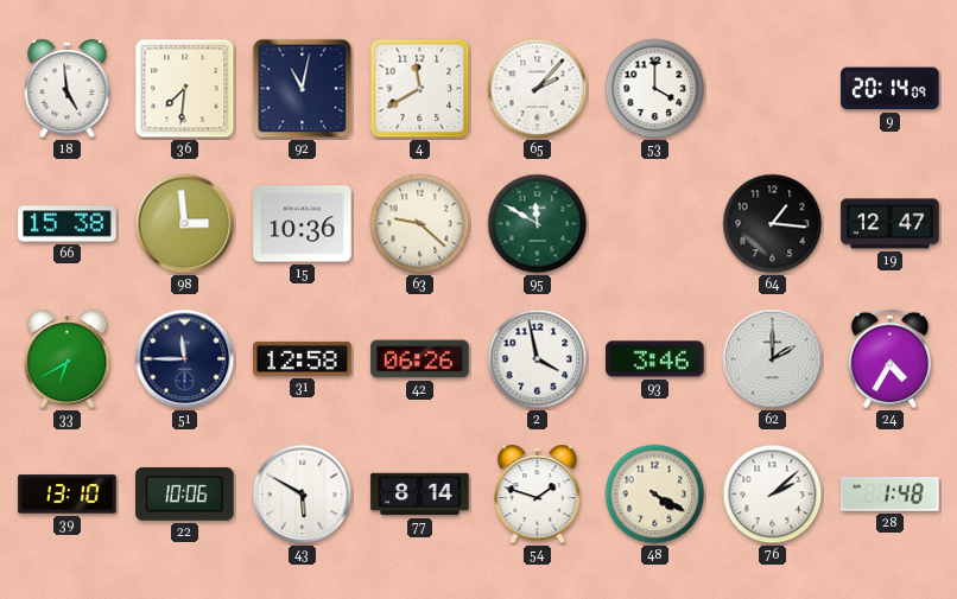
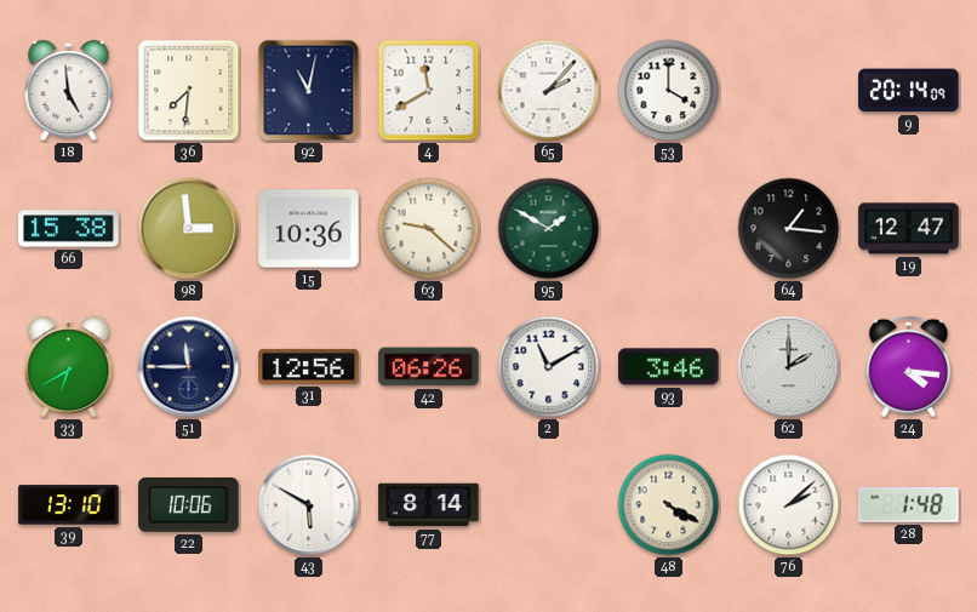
95: 11:50 -> 1:50
31: 12:58 -> 12:56
2: 3:58 -> 11:10
24: 4:35 -> 4:16
54: 1:48 -> none
